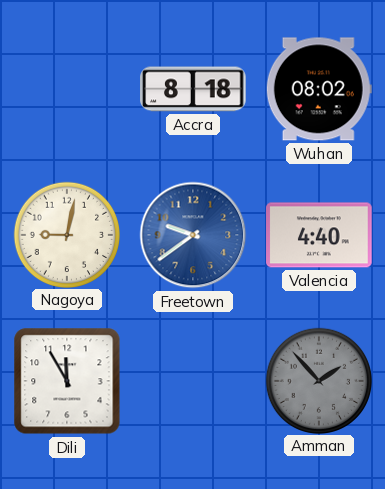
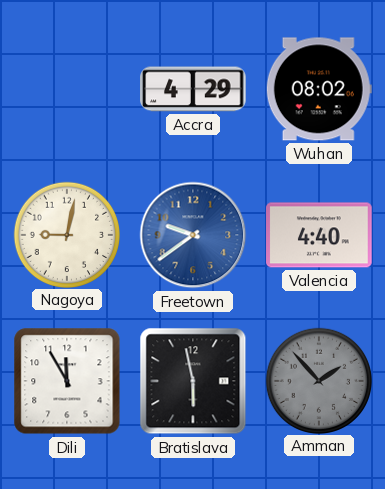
Accra: 8:18 -> 4:29
Bratislava: none -> 5:58
